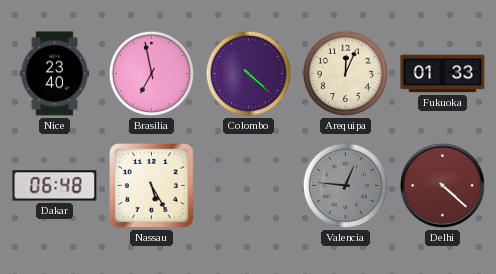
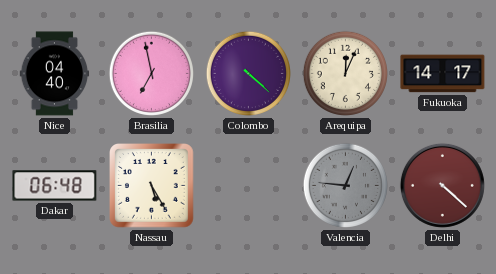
Nice: 23:40 -> 04:40
Fukuoka: 01:33 -> 14:17
